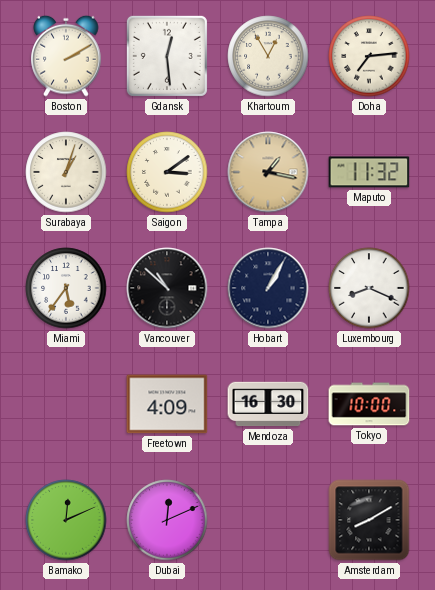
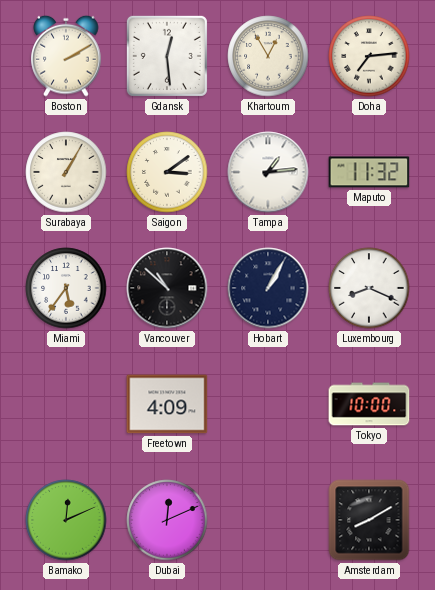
Surabaya: 1:03 -> 1:05
Tampa: 1:17 -> 1:14
Tampa dial: champagne -> white
Mendoza: 16:30 -> none
